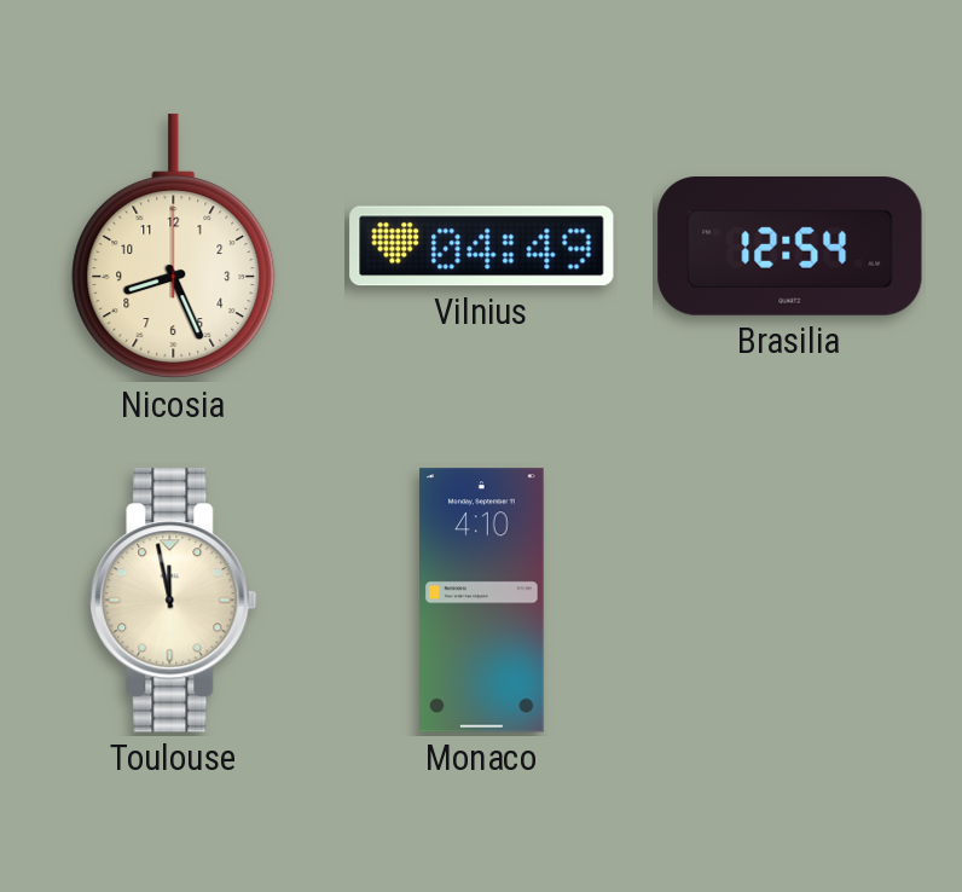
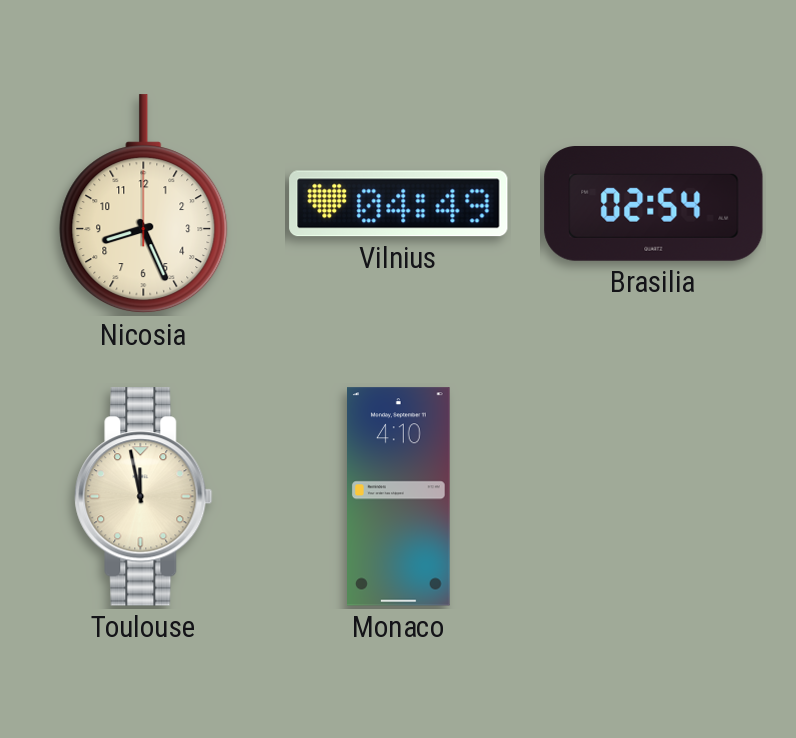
Brasilia: 12:54 -> 02:54
